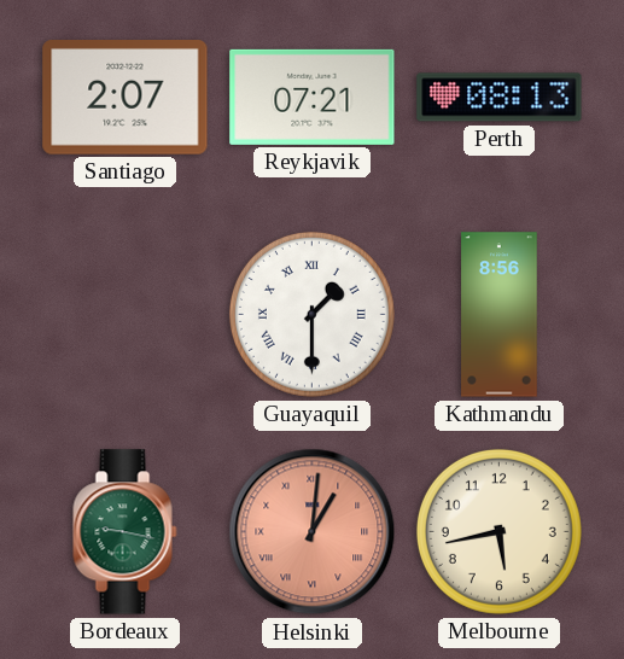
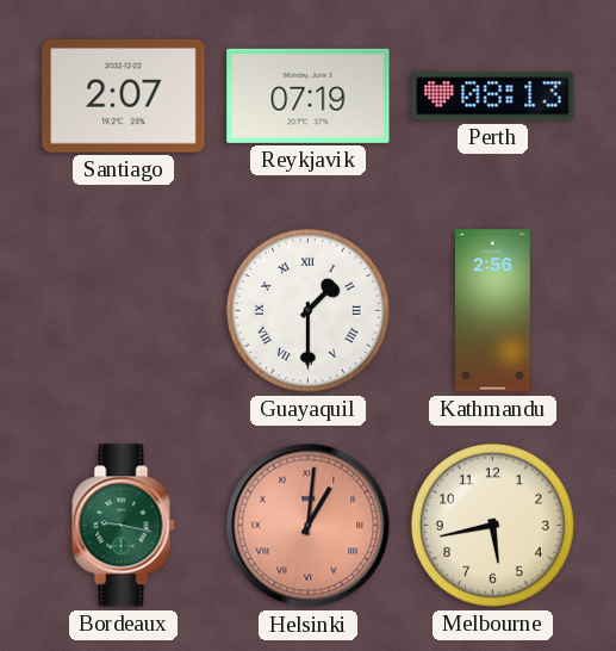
Reykjavik: 07:21 -> 07:19
Kathmandu: 8:56 -> 2:56
